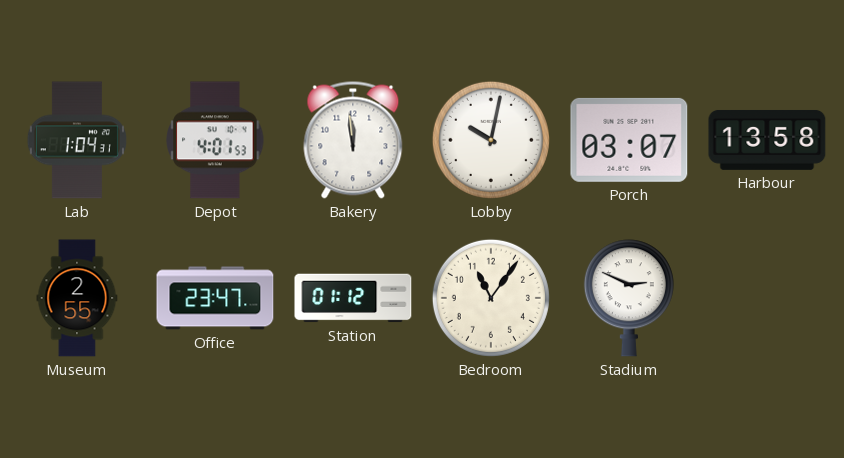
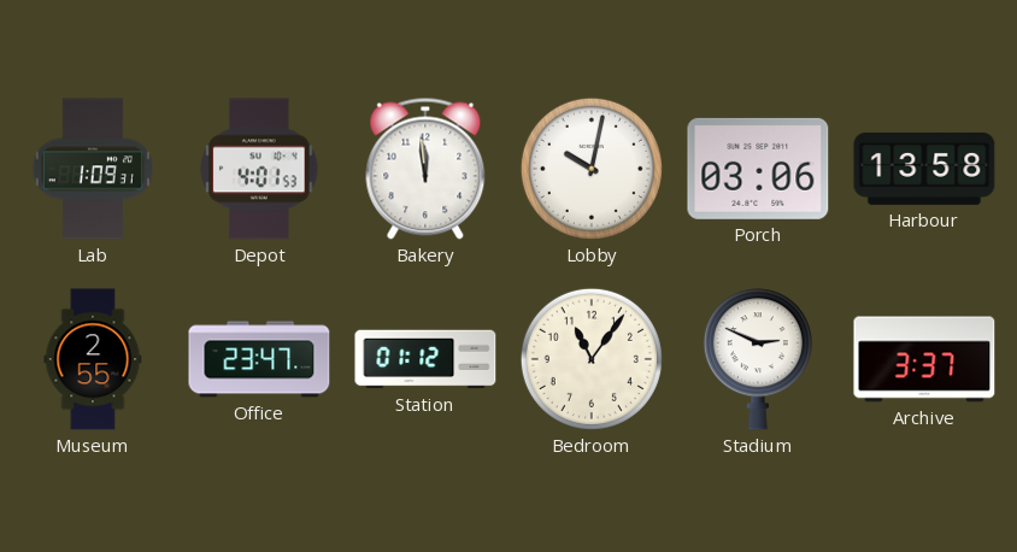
Lab: 1:04 -> 1:09
Porch: 03:07 -> 03:06
Archive: none -> 3:37
